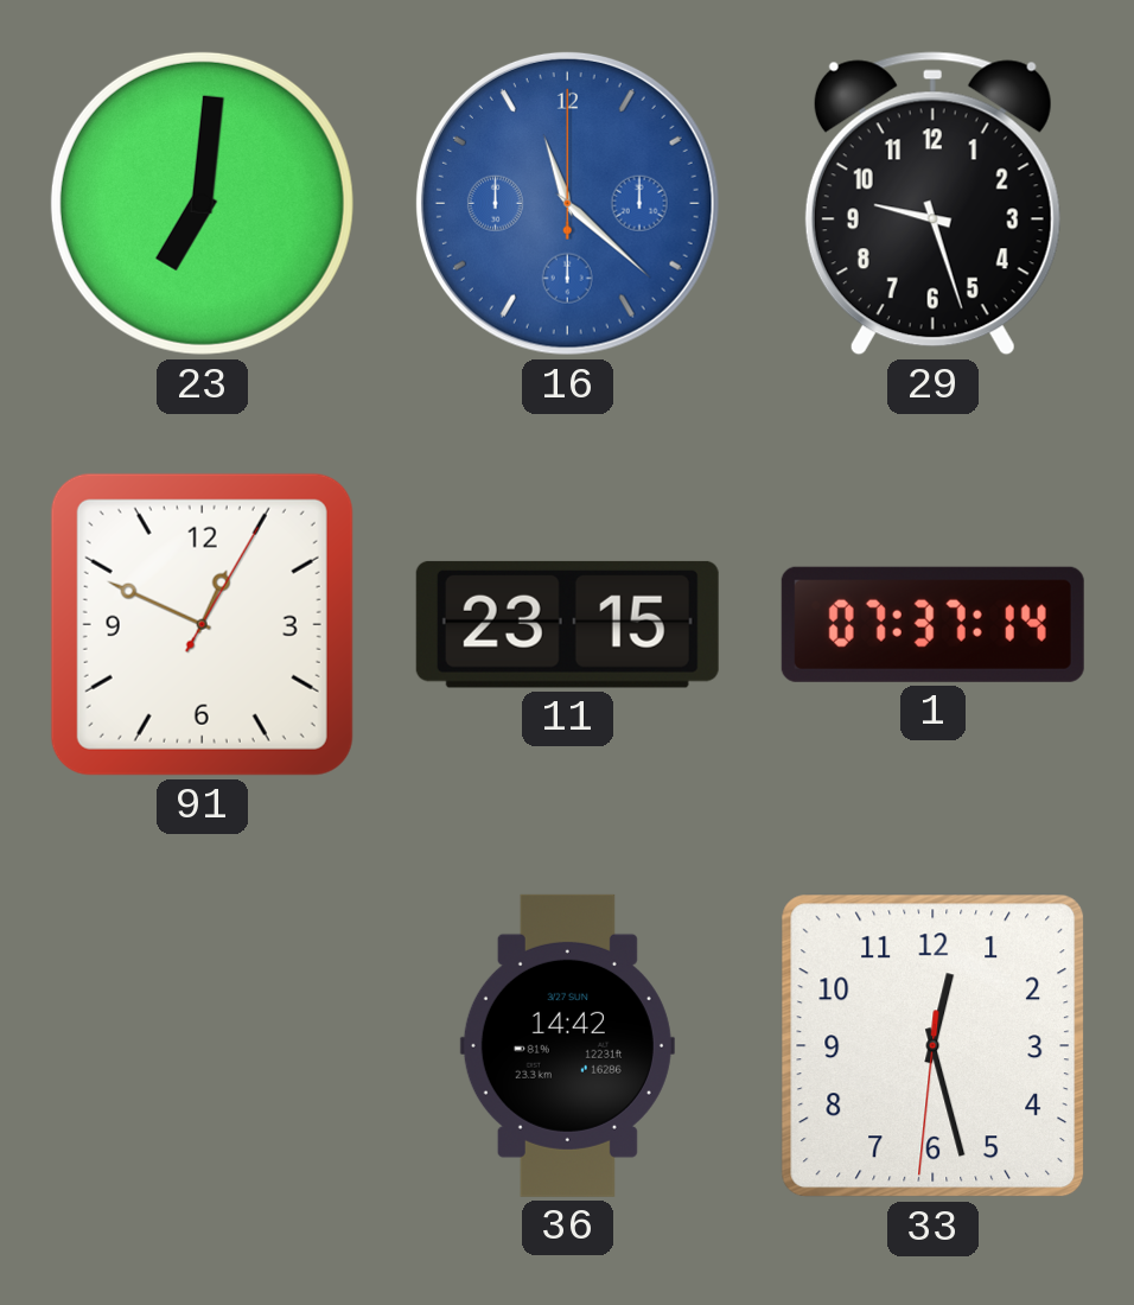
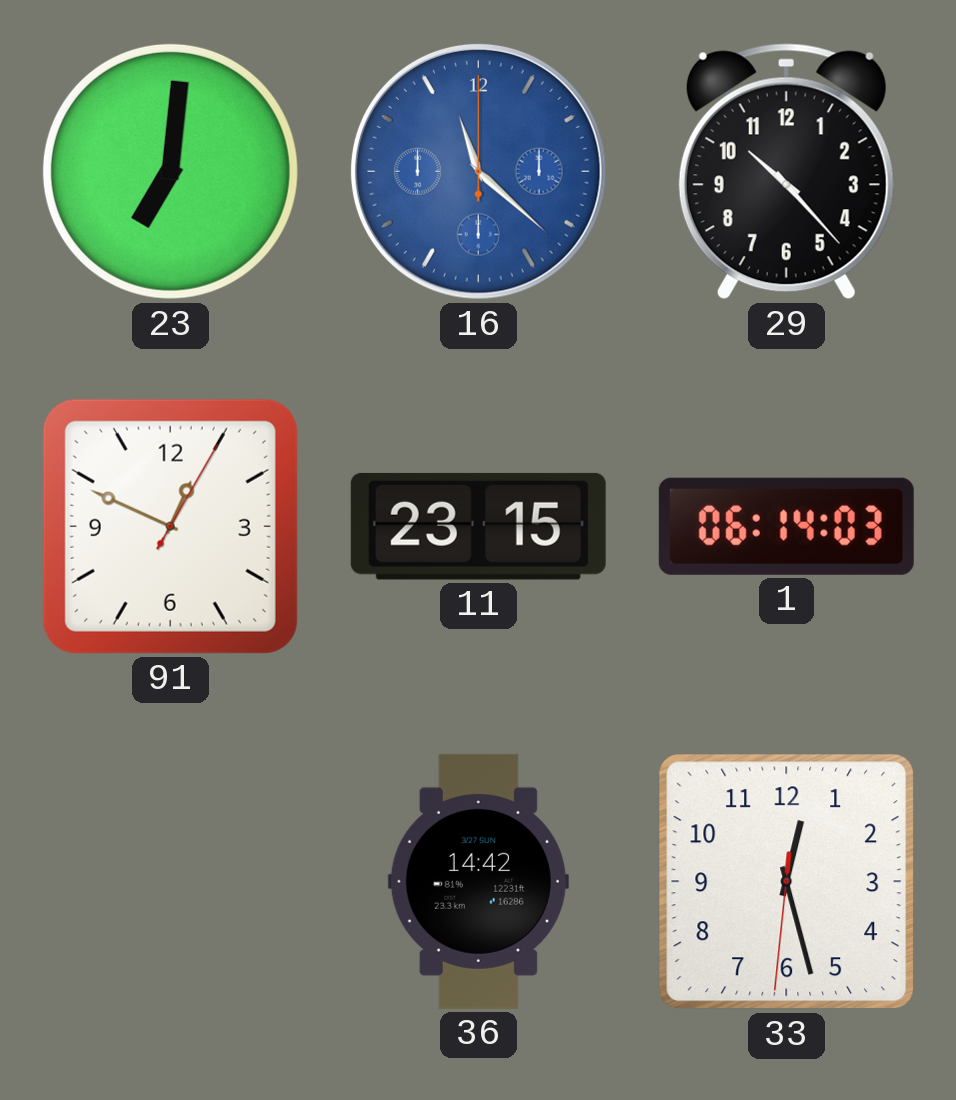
29: 9:27 -> 10:23
1: 07:37 -> 06:14
